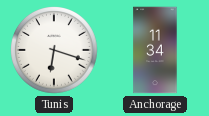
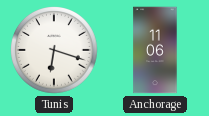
Anchorage: 11:34 -> 11:06
